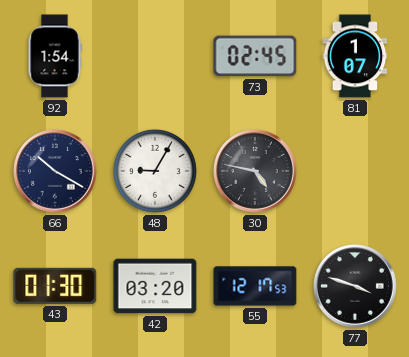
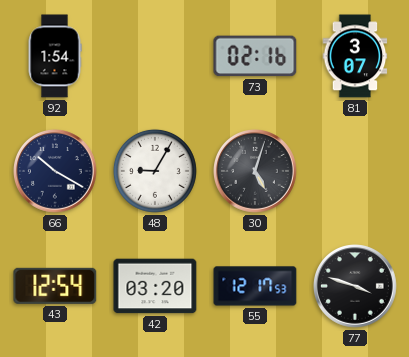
73: 02:45 -> 02:16
81: 1:07 -> 3:07
30: 4:47 -> 5:03
43: 01:30 -> 12:54
